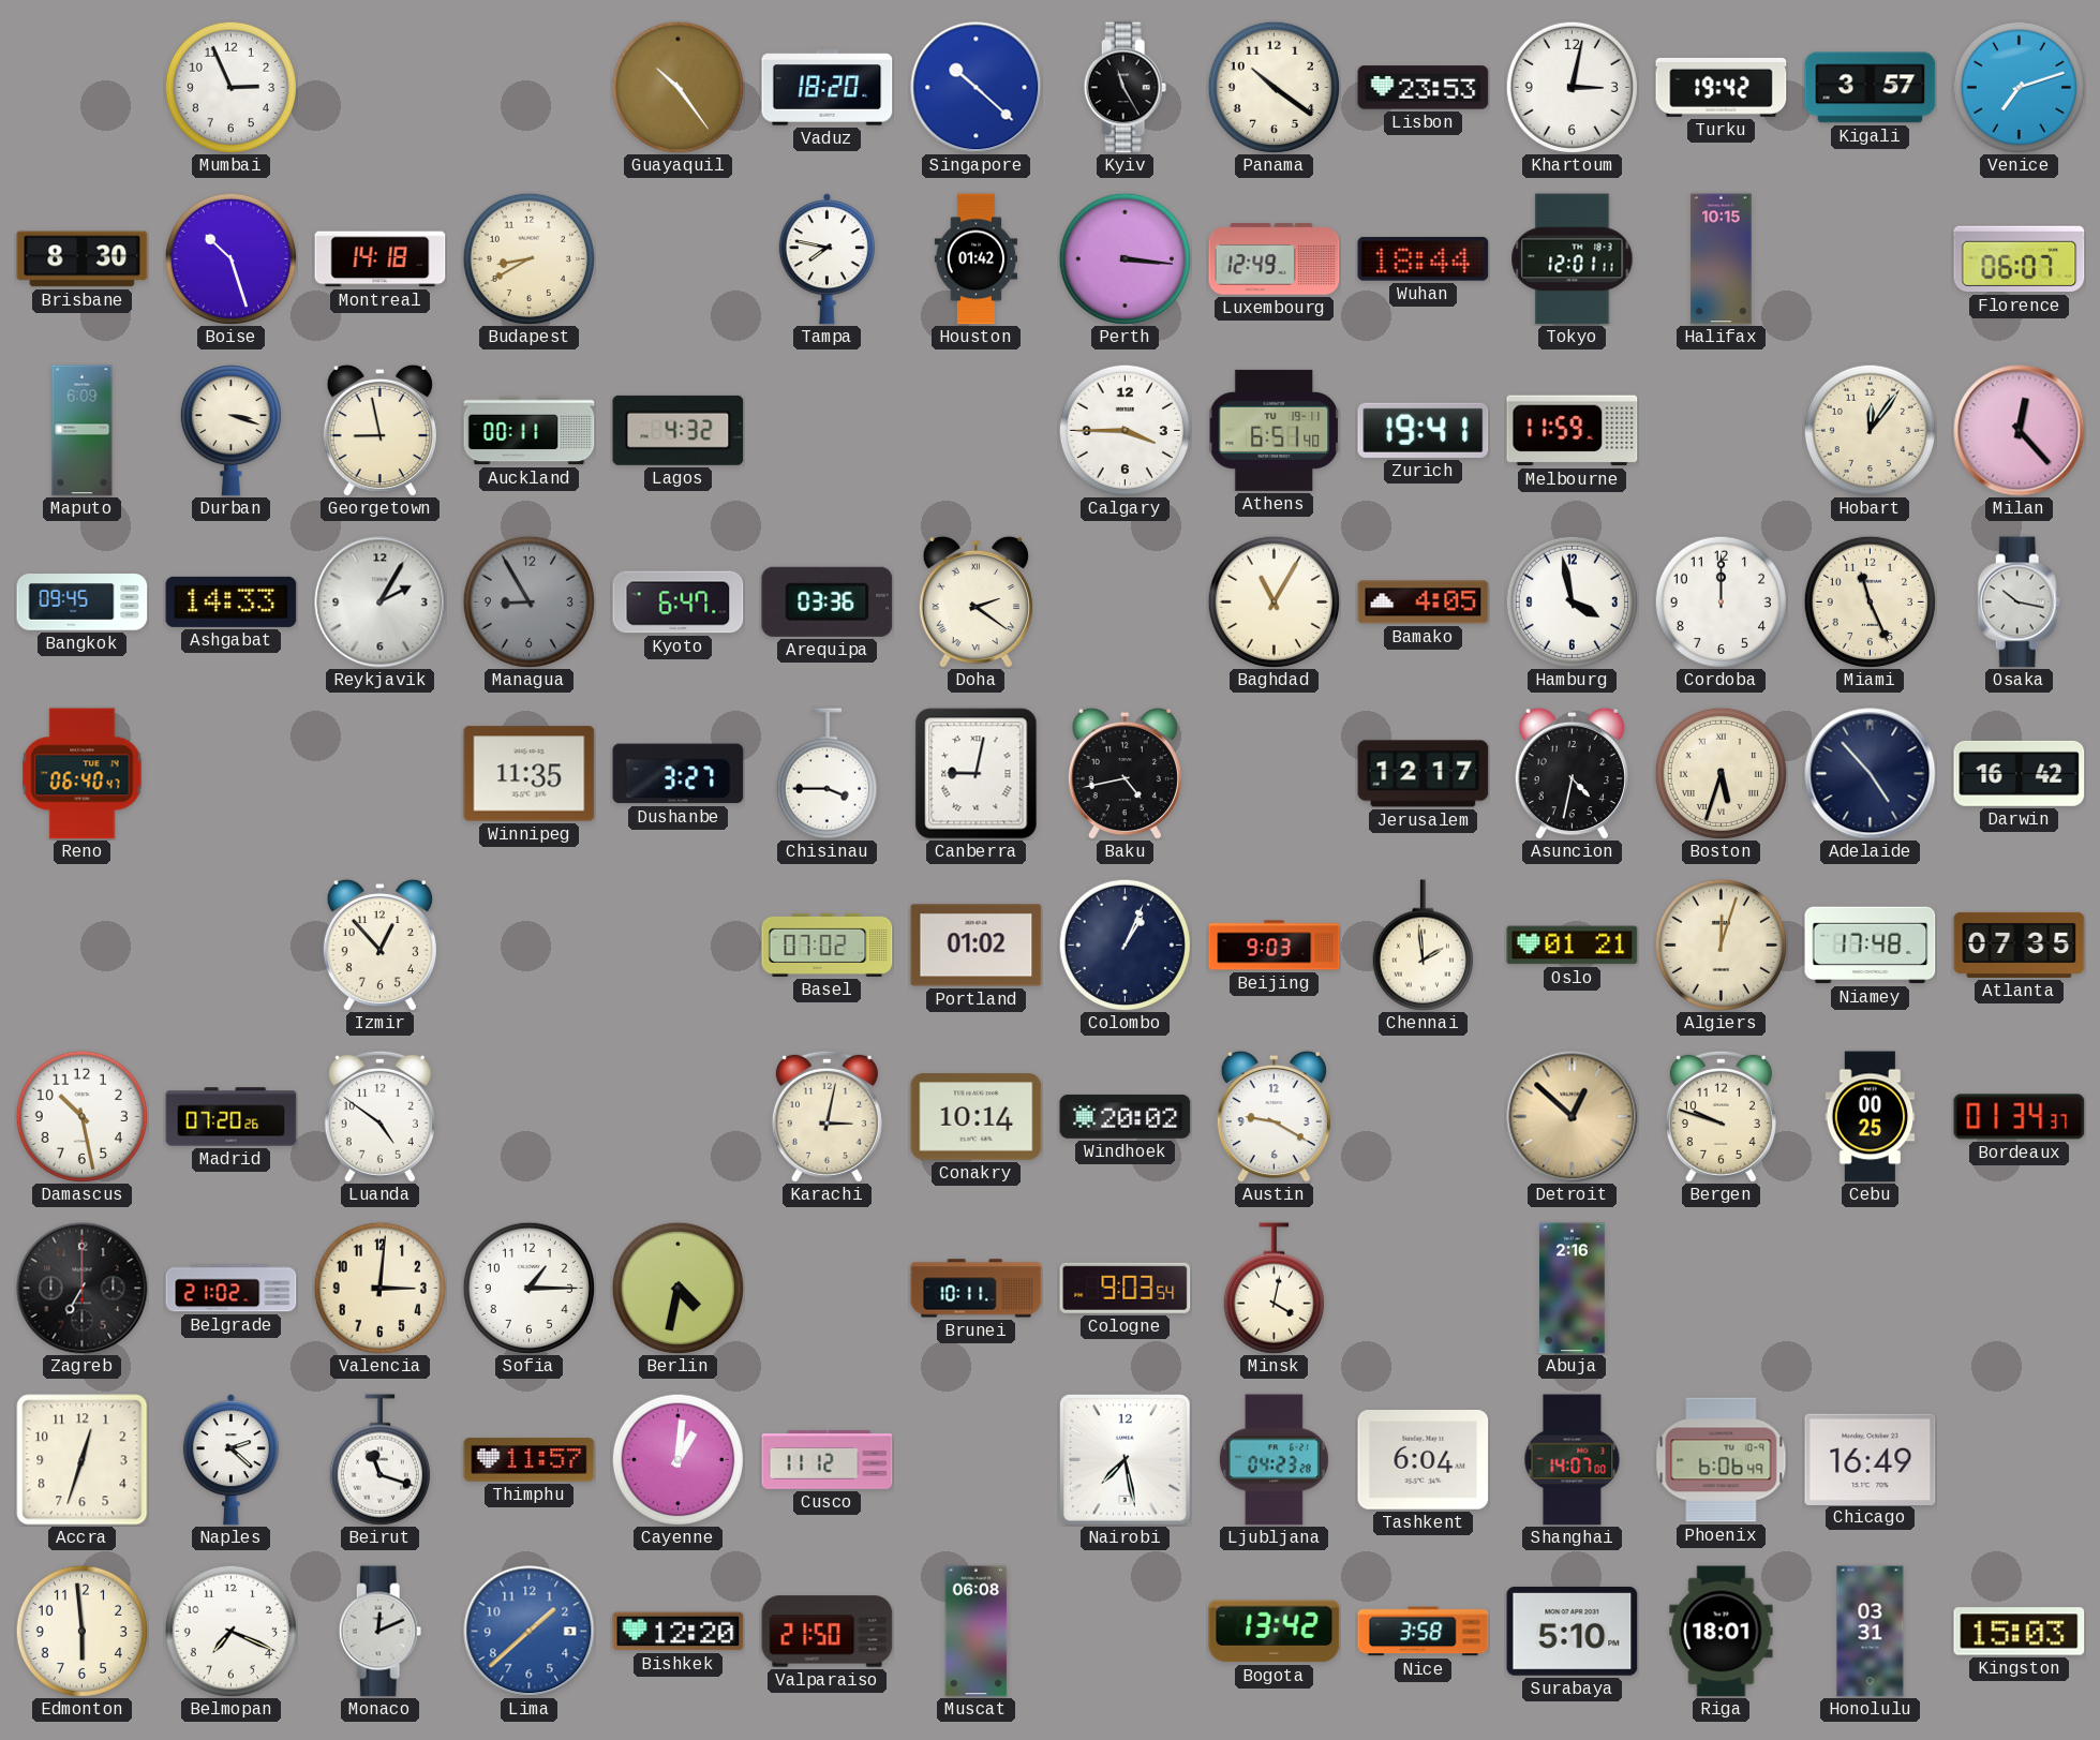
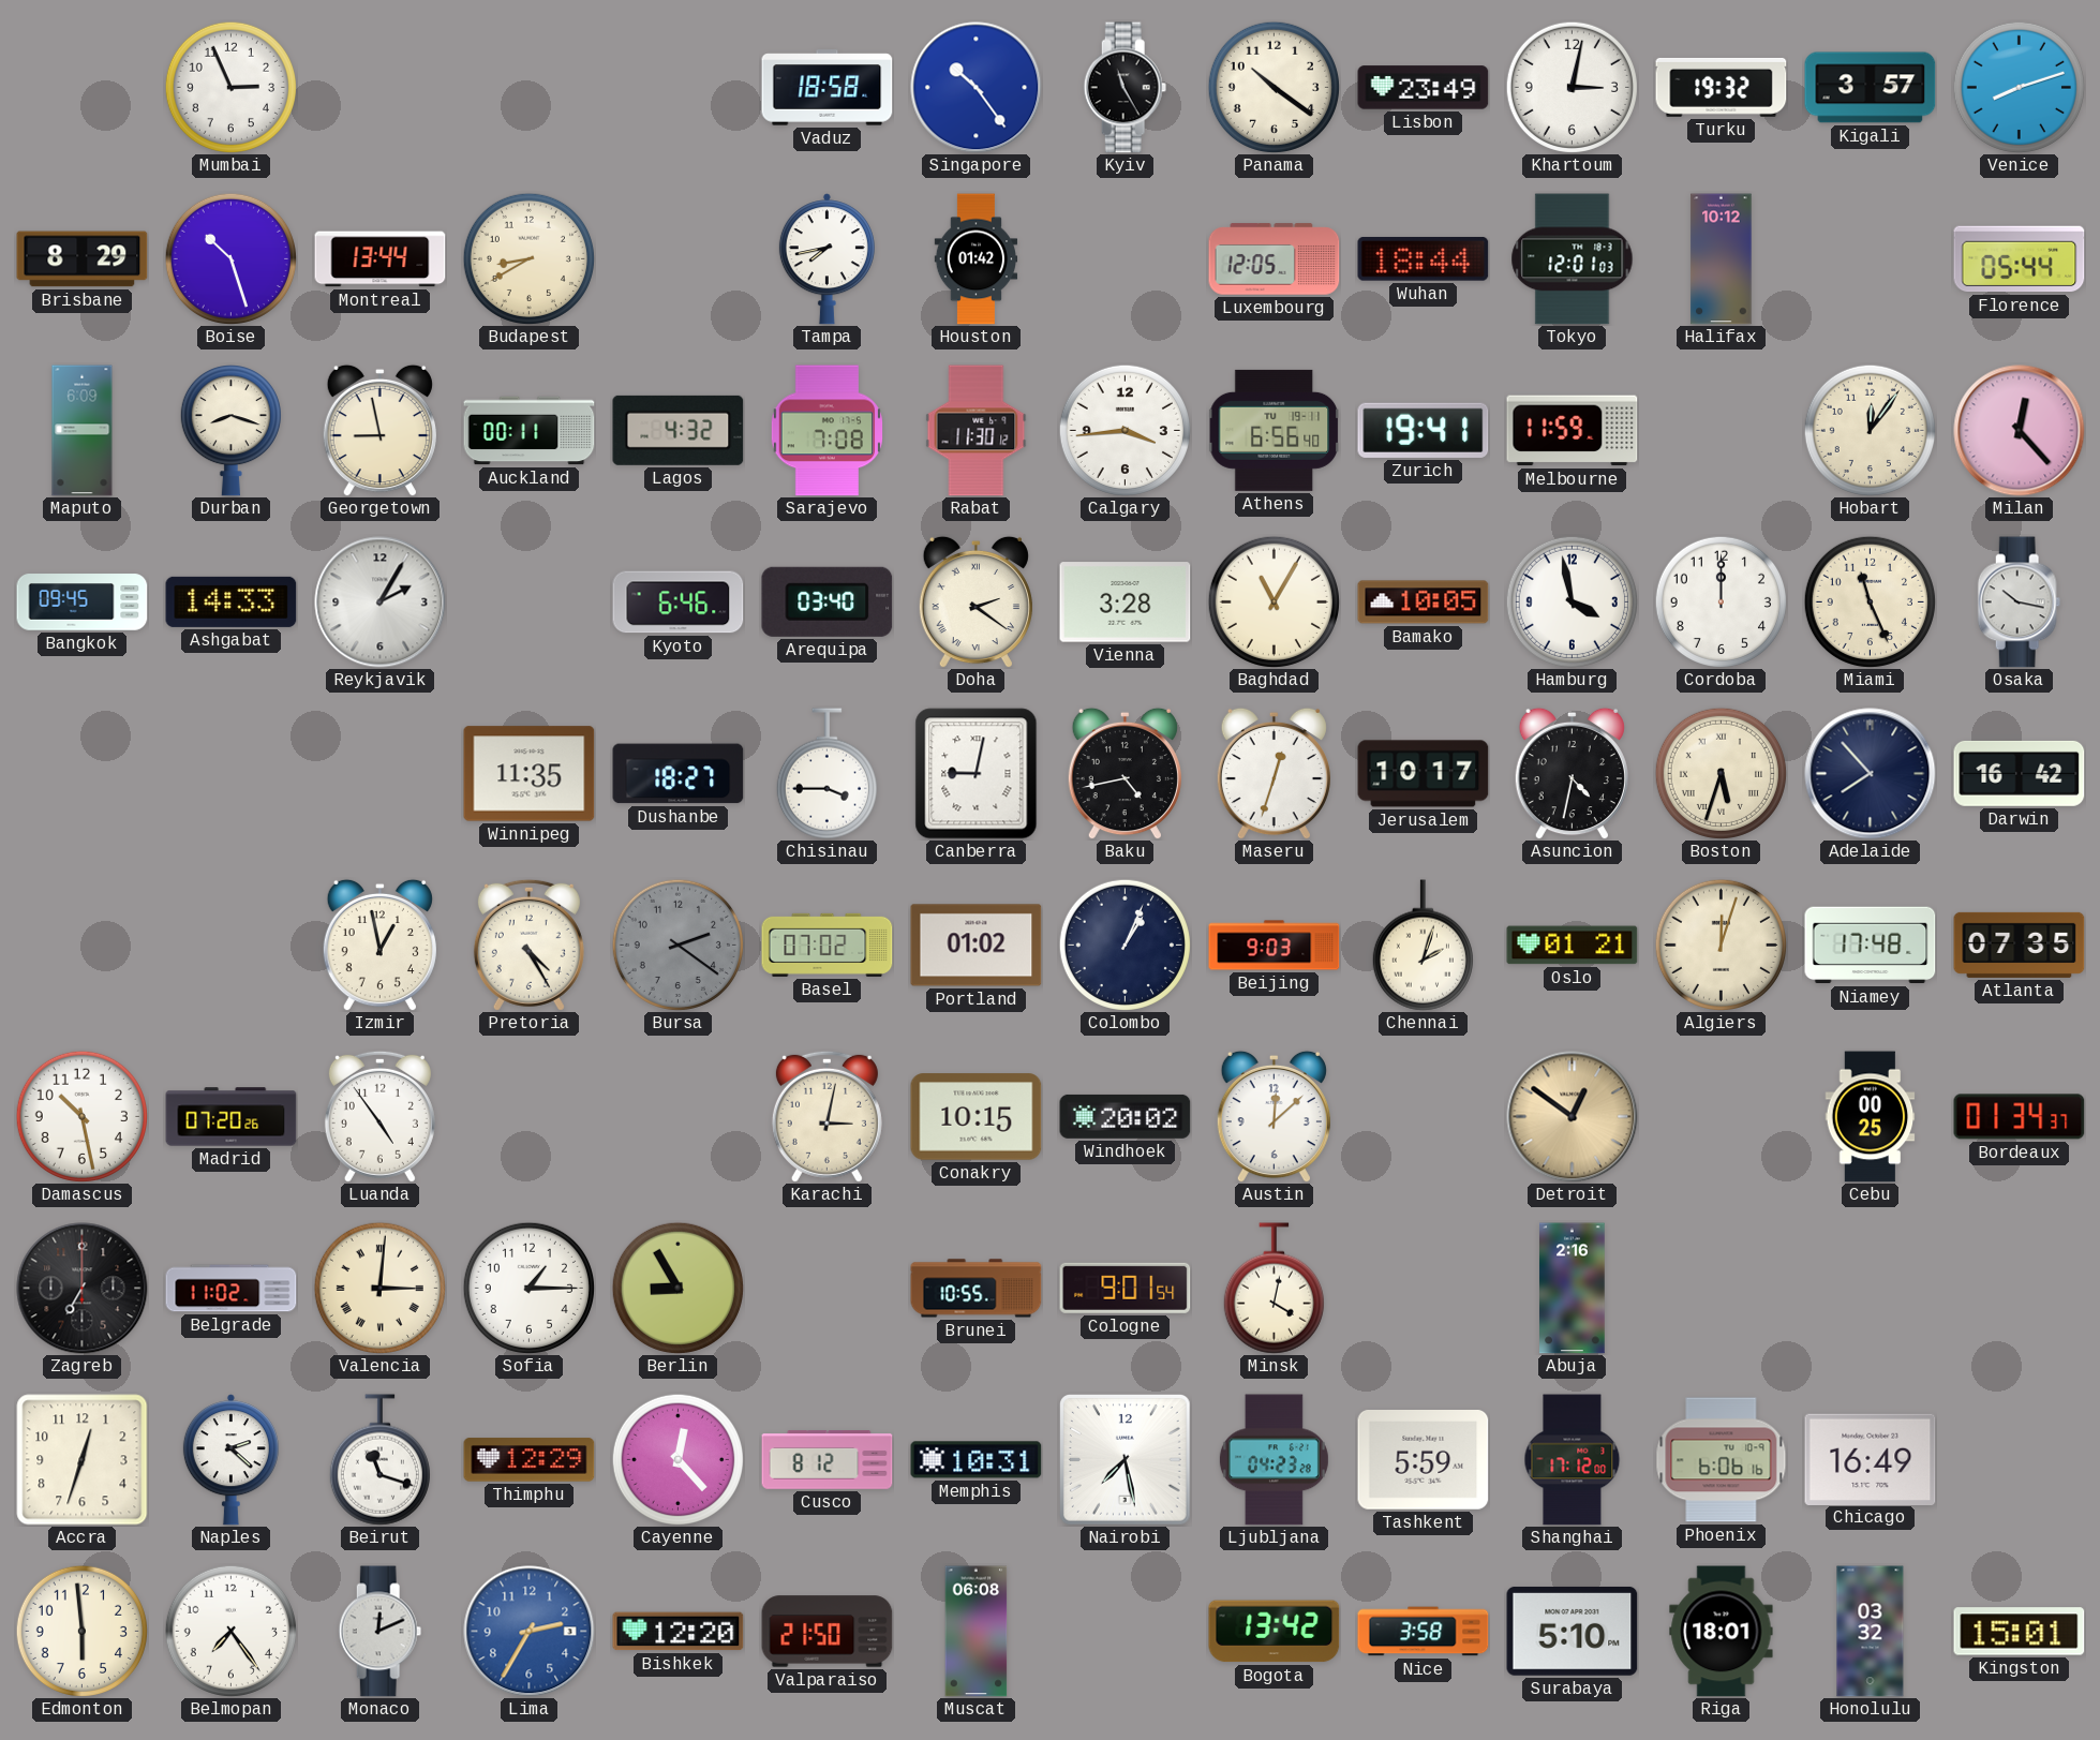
Guayaquil: 10:24 -> none
Vaduz: 18:20 -> 18:58
Singapore: 10:22 -> 10:24
Lisbon: 23:53 -> 23:49
Turku: 19:42 -> 19:32
Venice: 7:12 -> 8:12
Brisbane: 8:30 -> 8:29
Montreal: 14:18 -> 13:44
Tampa: 7:47 -> 7:43
Perth: 3:16 -> none
Luxembourg: 12:49 -> 12:05
Tokyo: 12:01:11 -> 12:01:03
Halifax: 10:15 -> 10:12
Florence: 06:07 -> 05:44
Durban: 3:18 -> 8:18
Sarajevo: none -> 7:08
Rabat: none -> 11:30
Calgary: 3:45 -> 3:44
Athens: 6:51 -> 6:56
Managua: 8:55 -> none
Kyoto: 6:47 -> 6:46
Arequipa: 03:36 -> 03:40
Vienna: none -> 3:28
Bamako: 4:05 -> 10:05
Reno: 06:40 -> none
Dushanbe: 3:27 -> 18:27
Maseru: none -> 12:33
Jerusalem: 12:17 -> 10:17
Adelaide: 4:53 -> 7:53
Izmir: 12:53 -> 12:58
Pretoria: none -> 4:25
Bursa: none -> 2:21
Chennai: 1:59 -> 2:03
Luanda: 4:51 -> 4:54
Conakry: 10:14 -> 10:15
Austin: 9:20 -> 12:08
Detroit: 12:52 -> 12:51
Bergen: 9:48 -> none
Belgrade: 21:02 -> 11:02
Valencia numerals: Arabic -> Roman
Berlin: 4:32 -> 8:55
Brunei: 10:11 -> 10:55
Cologne: 9:03 -> 9:01
Thimphu: 11:57 -> 12:29
Cayenne: 1:01 -> 12:23
Cusco: 11:12 -> 8:12
Memphis: none -> 10:31
Tashkent: 6:04 -> 5:59
Shanghai: 14:07 -> 17:12
Phoenix: 6:06:49 -> 6:06:16
Belmopan: 7:19 -> 7:24
Lima: 1:38 -> 2:35
Honolulu: 03:31 -> 03:32
Kingston: 15:03 -> 15:01
